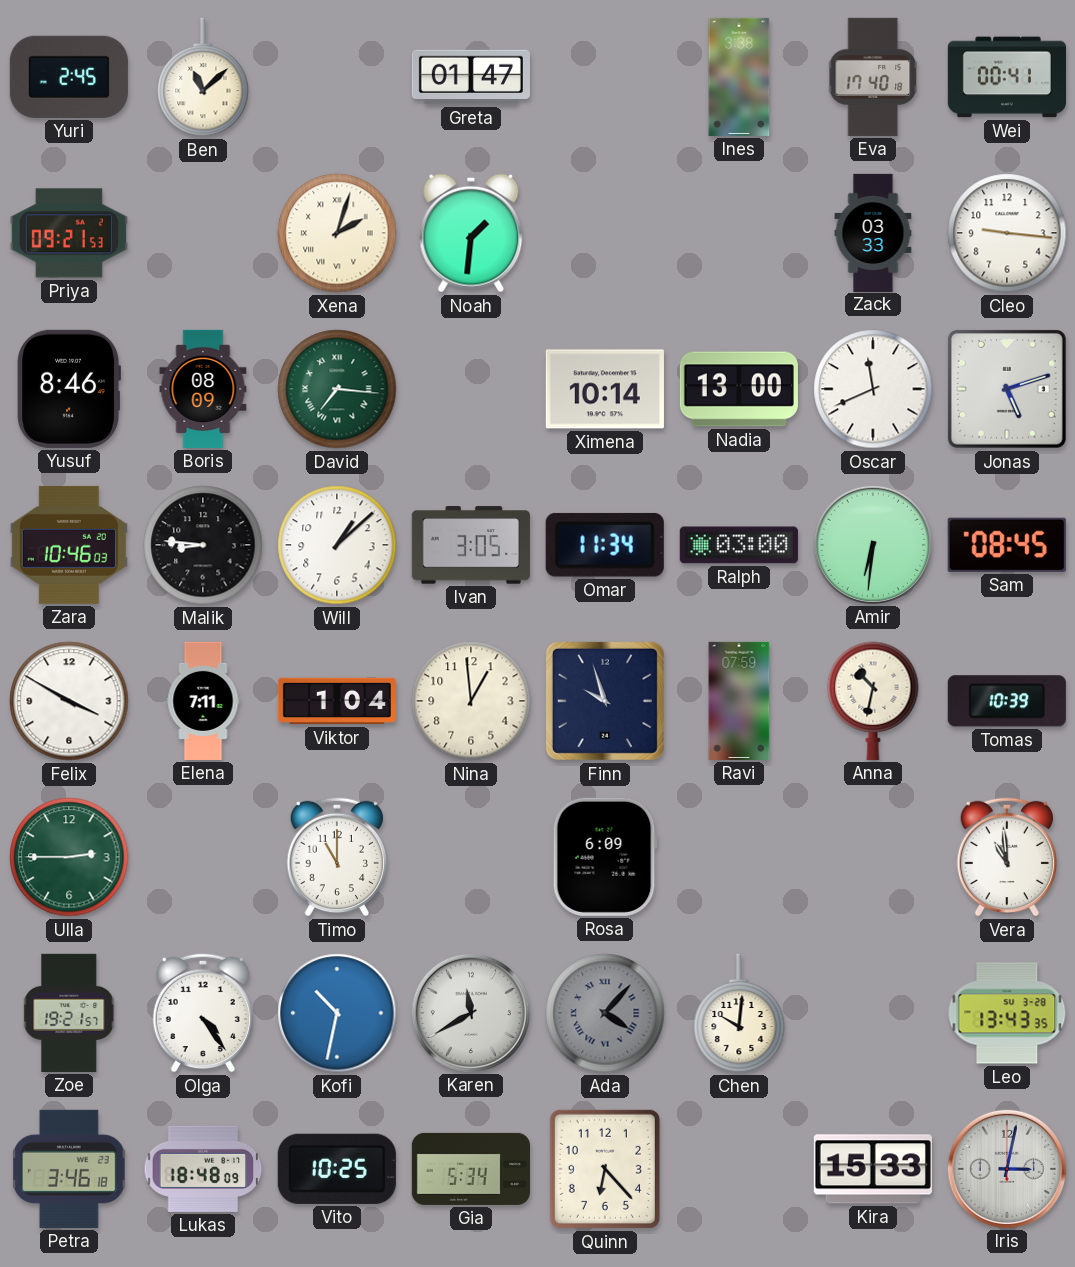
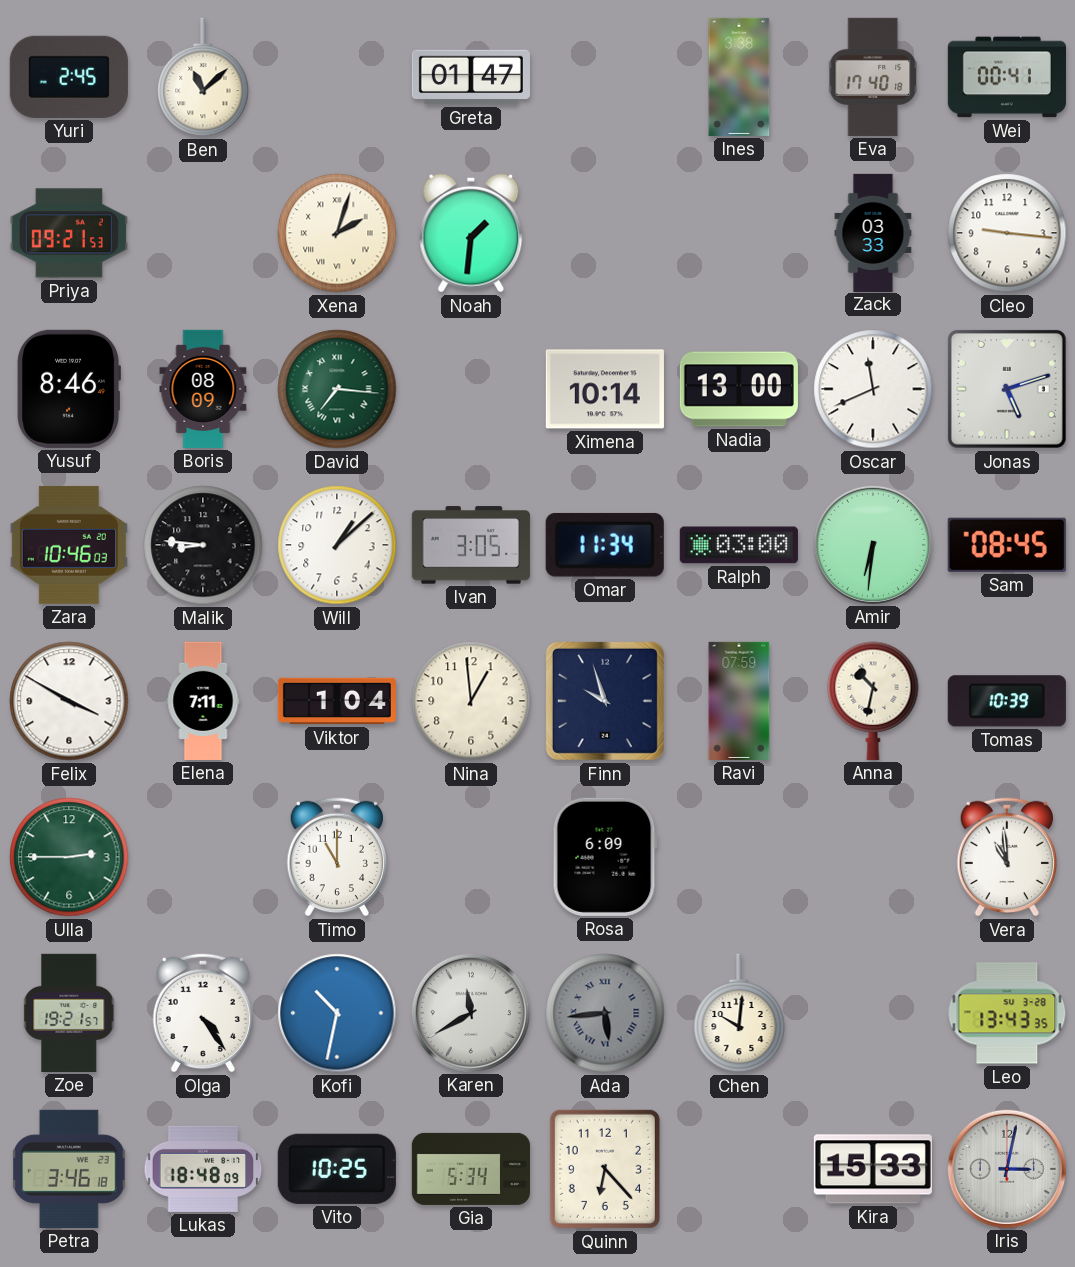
Ada: 4:07 -> 5:44
